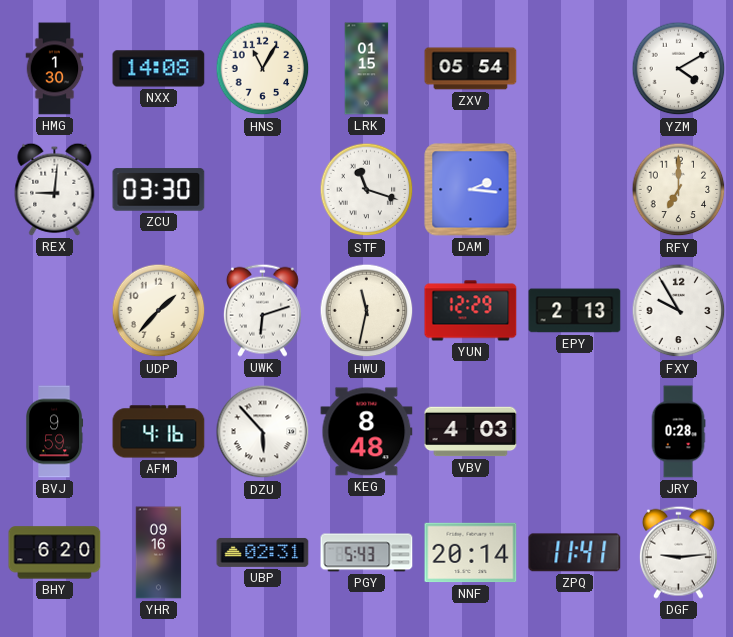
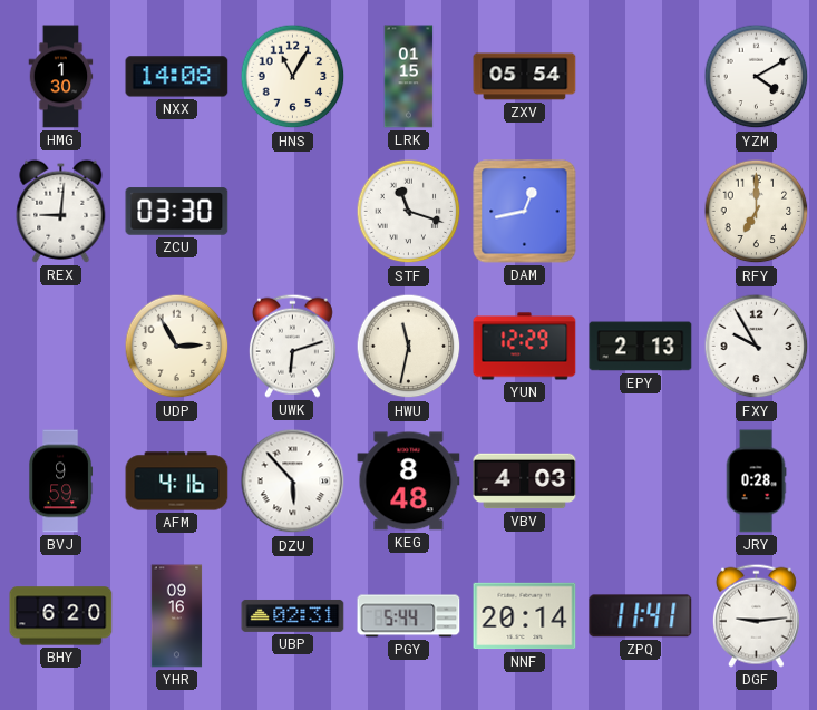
DAM: 2:16 -> 12:43
UDP: 1:37 -> 2:55
PGY: 5:43 -> 5:44
